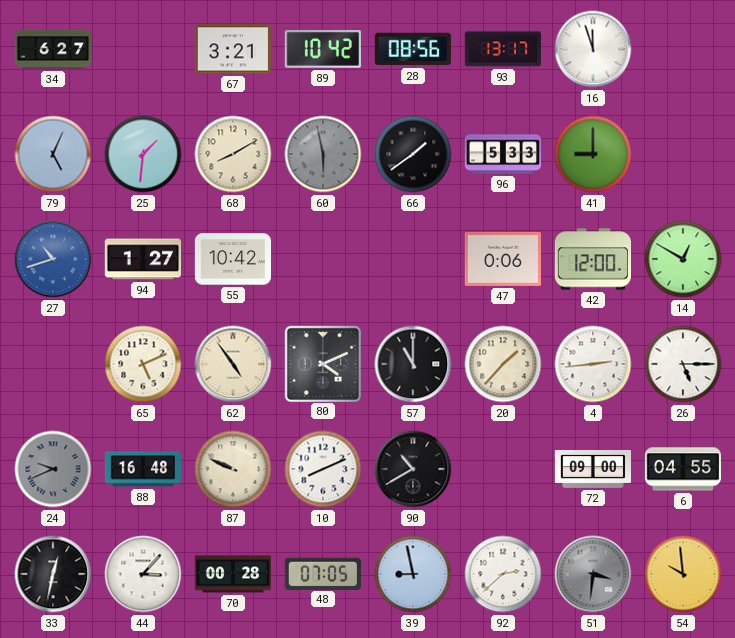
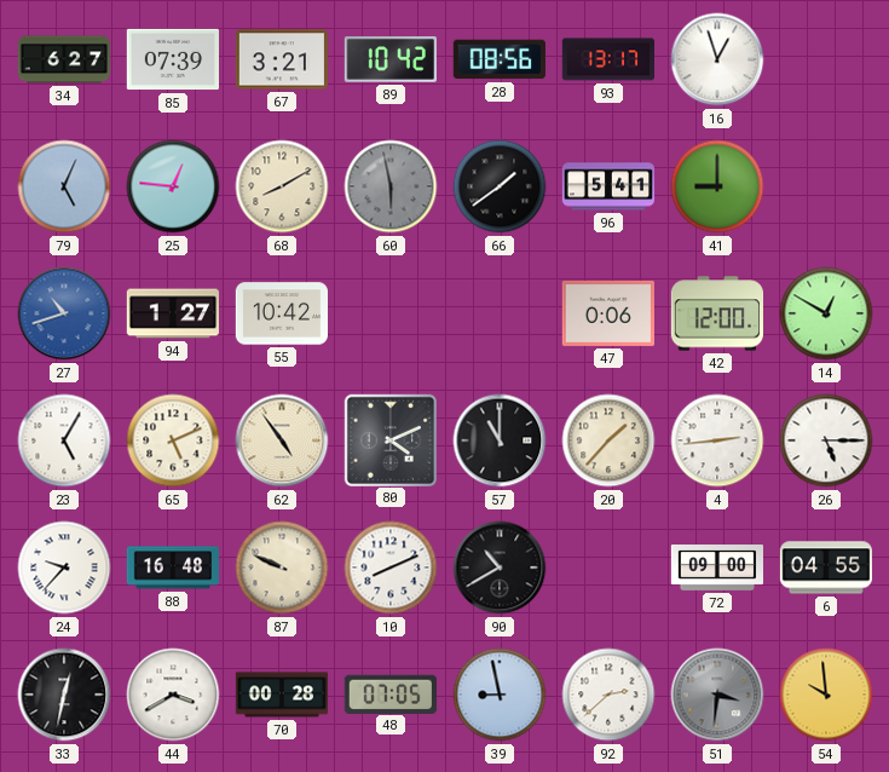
85: none -> 07:39
16: 11:57 -> 12:57
25: 1:31 -> 12:46
96: 5:33 -> 5:41
23: none -> 5:05
24: 9:41 -> 9:37
24 dial: grey -> white
44: 3:07 -> 3:40
